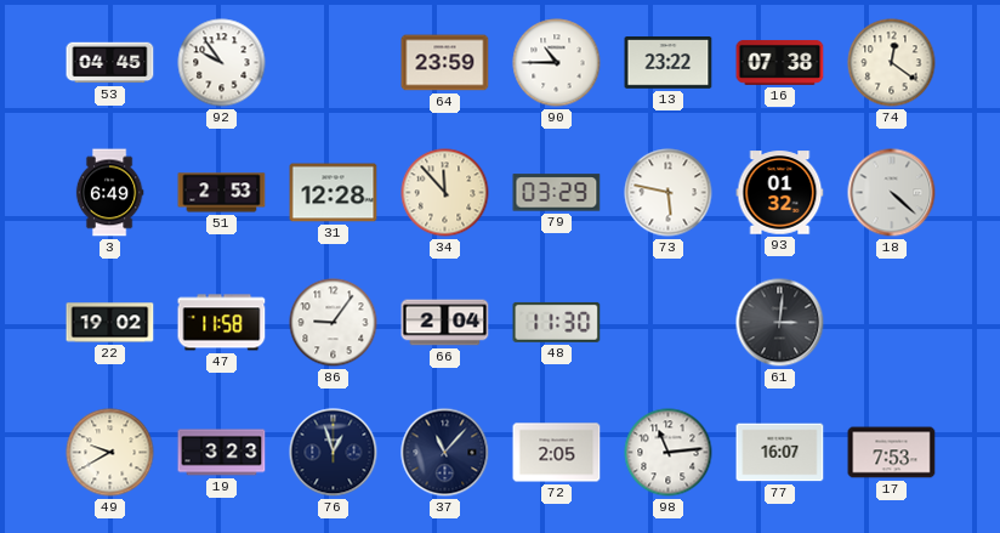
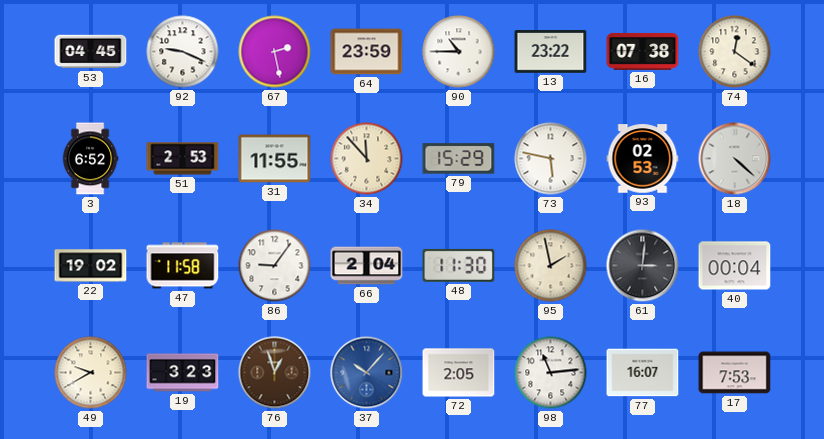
92: 9:54 -> 9:19
67: none -> 2:28
3: 6:49 -> 6:52
31: 12:28 -> 11:55
79: 03:29 -> 15:29
93: 01:32 -> 02:53
95: none -> 1:58
40: none -> 00:04
76 dial: navy -> brown
37: 11:07 -> 10:07
37 dial: navy -> blue
